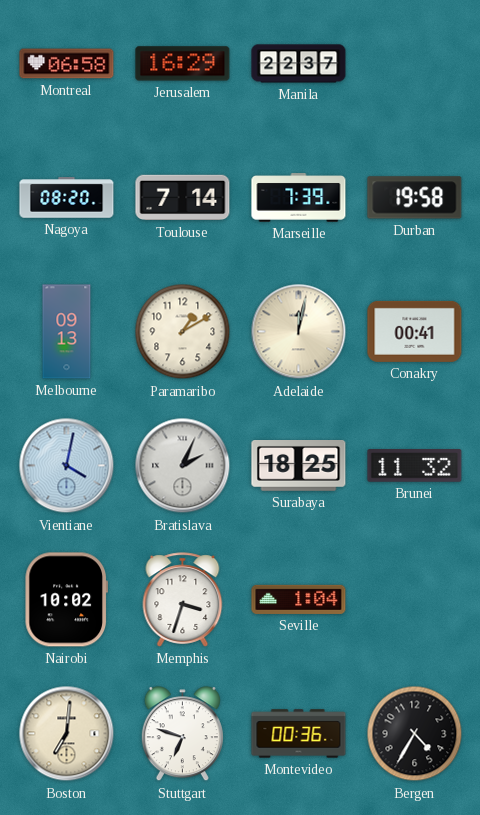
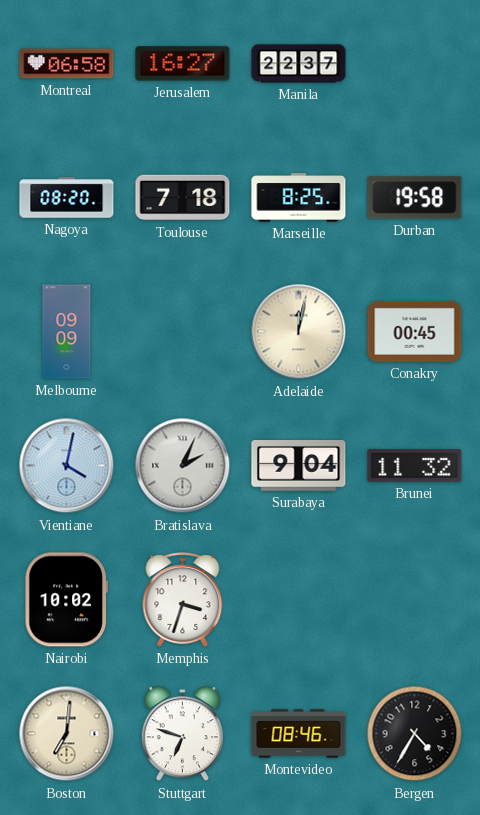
Jerusalem: 16:29 -> 16:27
Toulouse: 7:14 -> 7:18
Marseille: 7:39 -> 8:25
Melbourne: 09:13 -> 09:09
Paramaribo: 1:10 -> none
Conakry: 00:41 -> 00:45
Surabaya: 18:25 -> 9:04
Seville: 1:04 -> none
Montevideo: 00:36 -> 08:46
